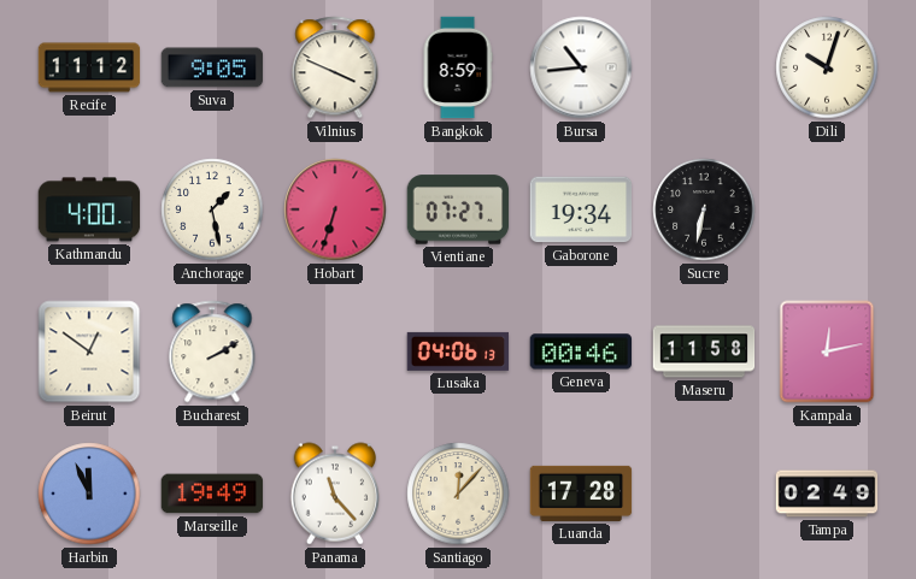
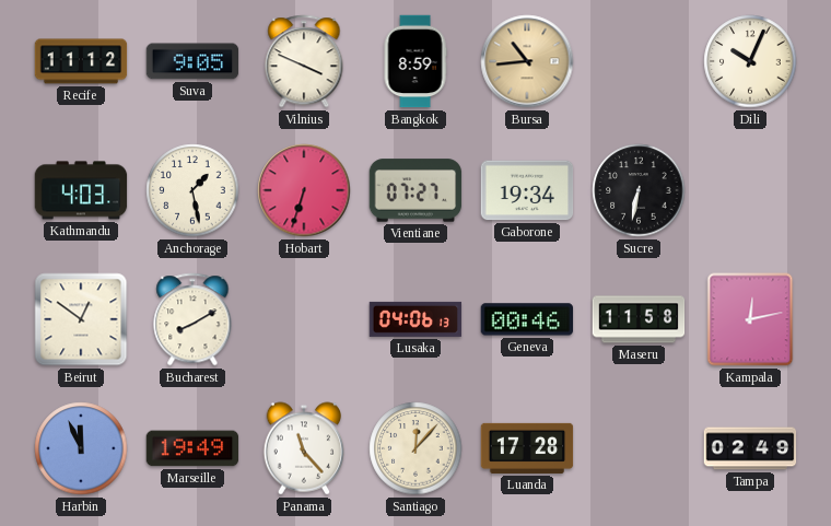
Bursa dial: white -> champagne
Dili: 10:03 -> 10:04
Kathmandu: 4:00 -> 4:03
Bucharest: 2:10 -> 8:10
